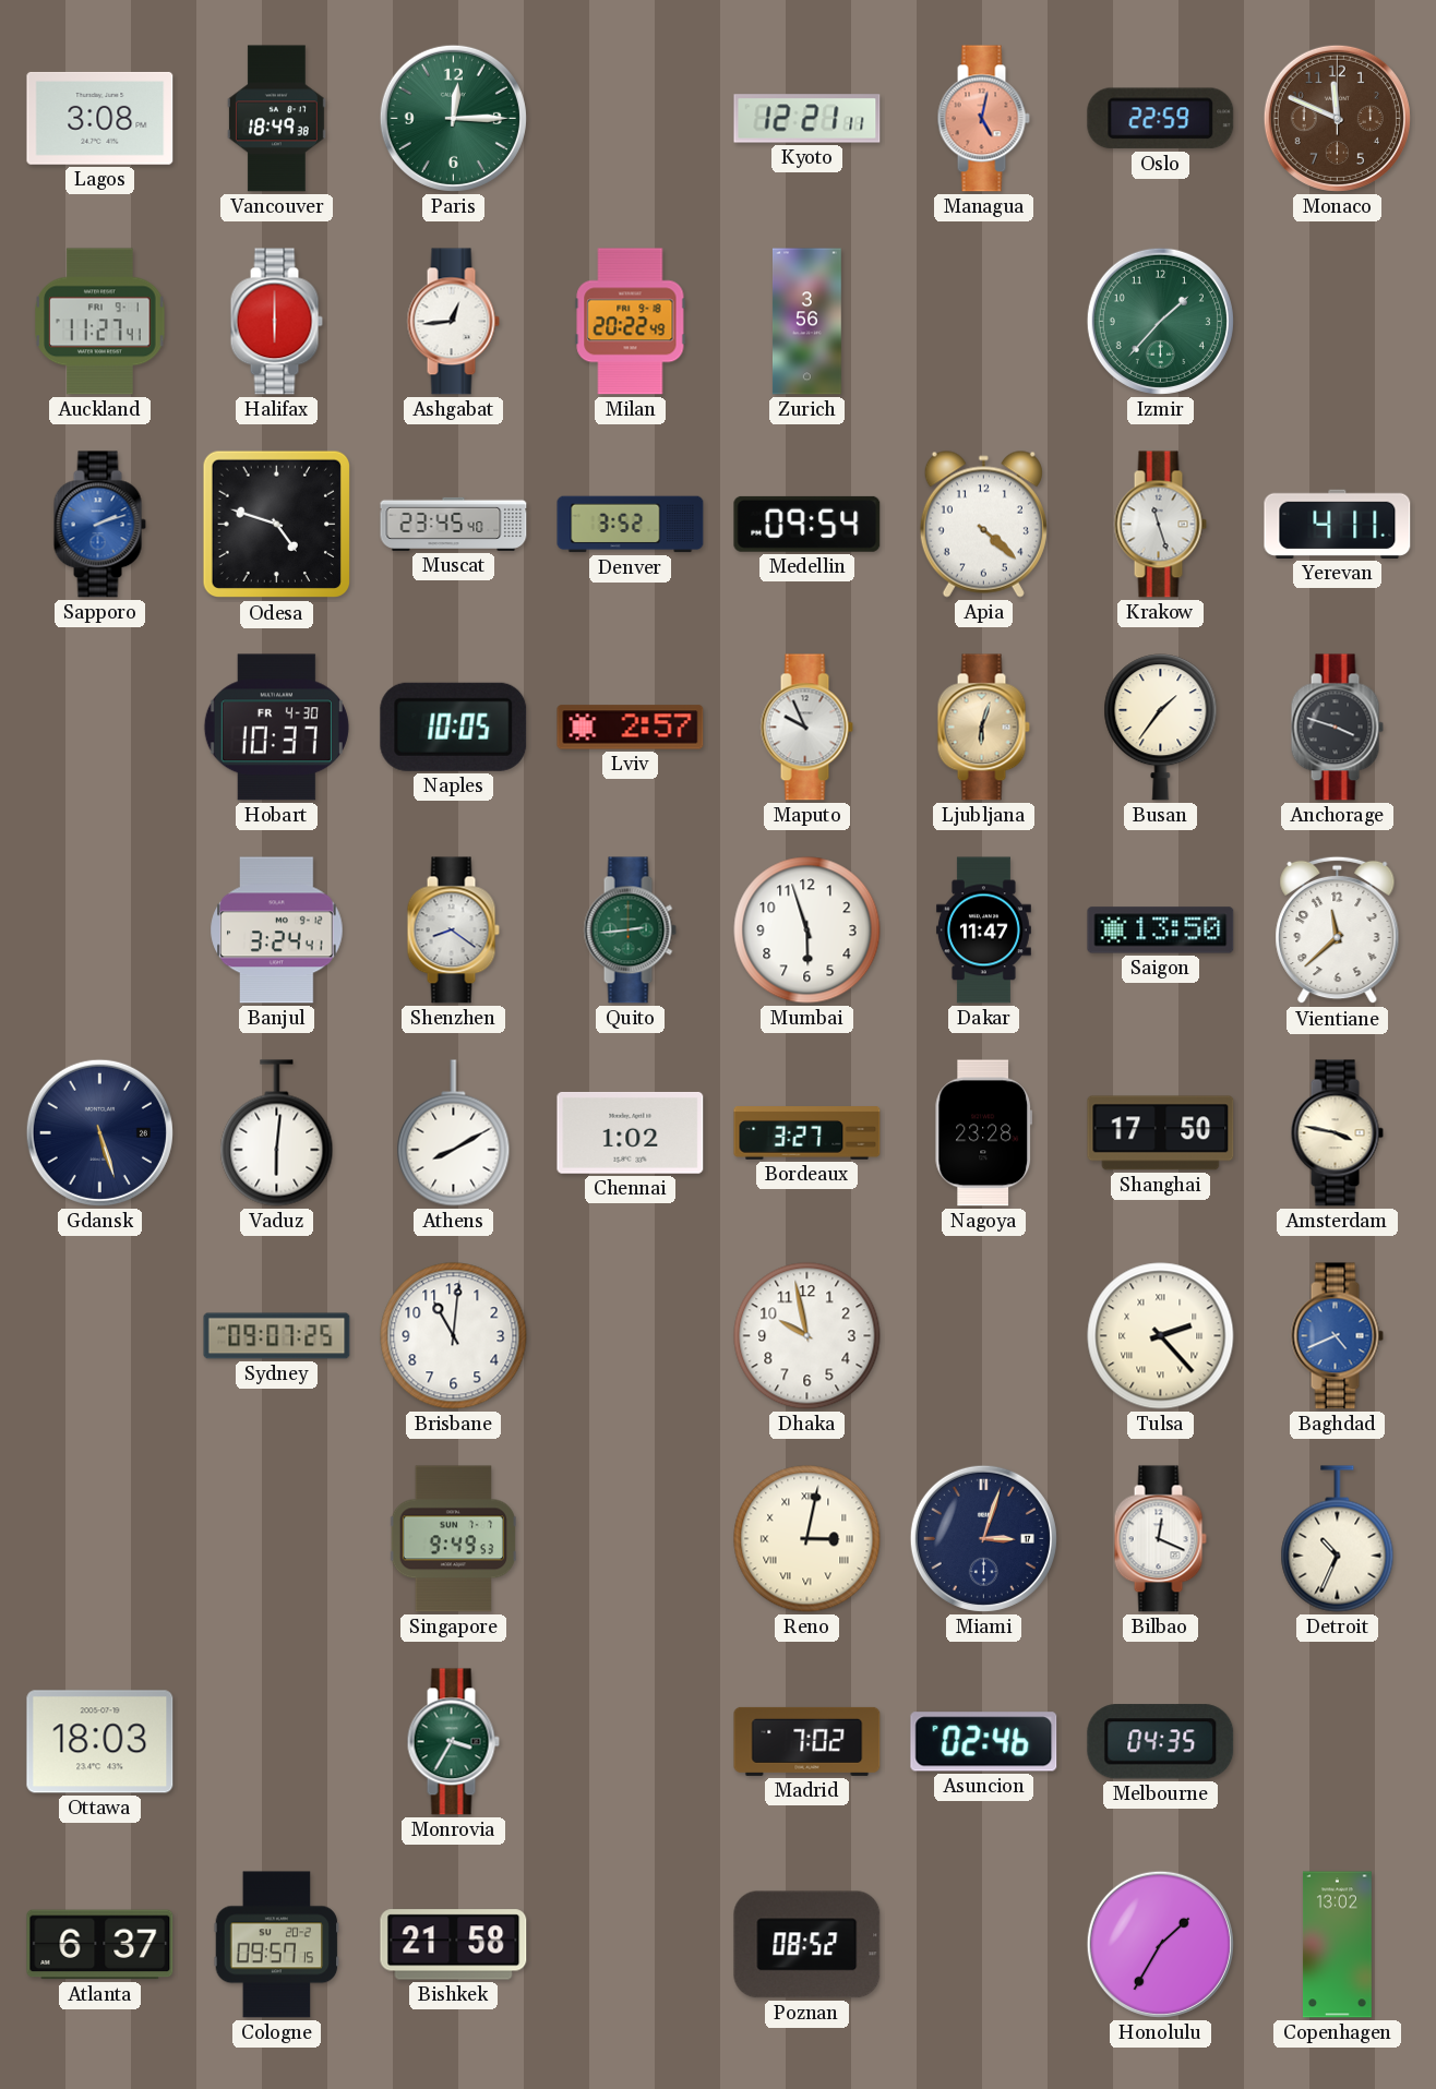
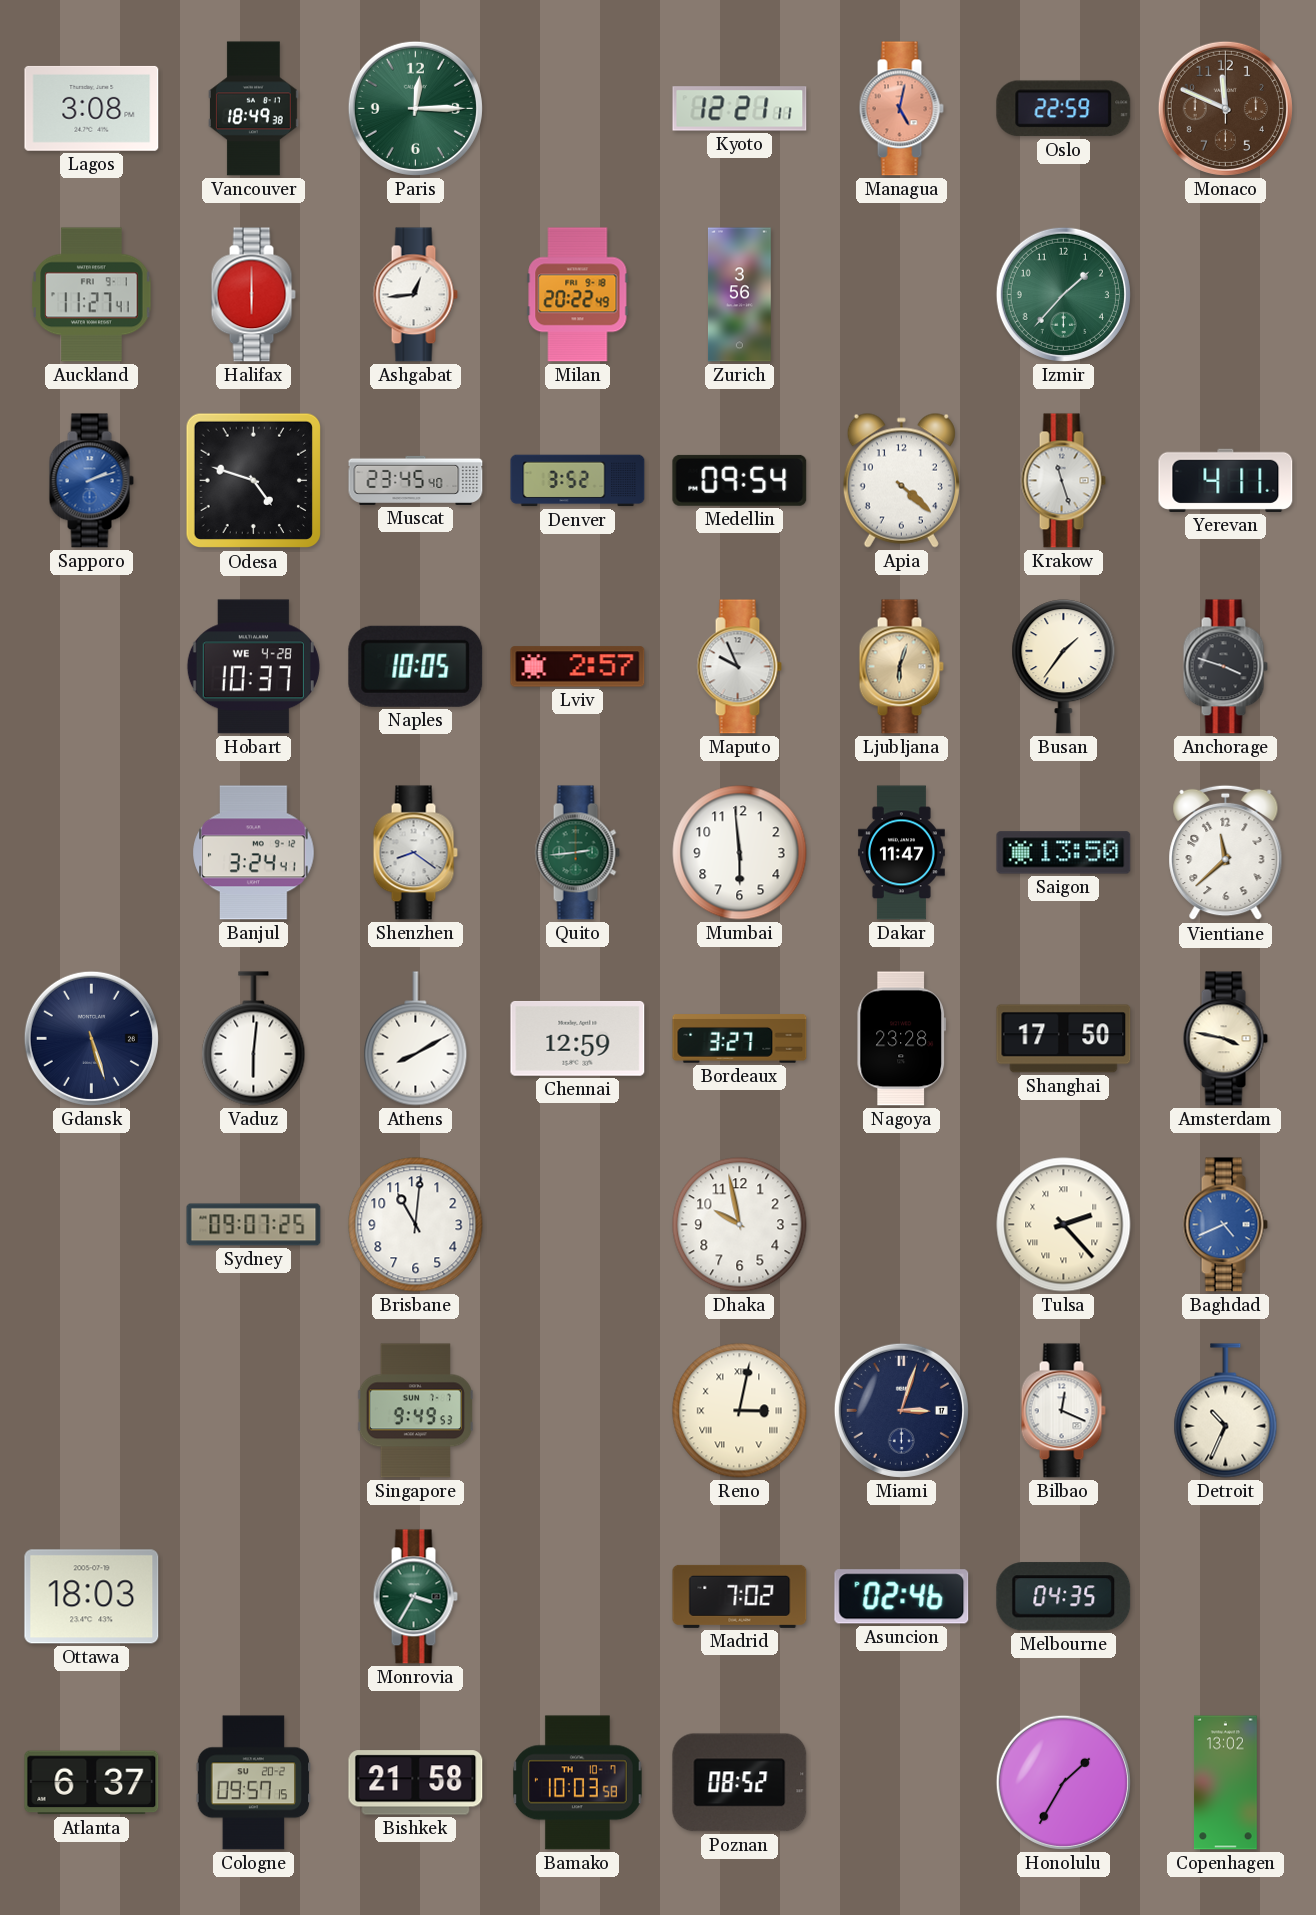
Hobart date: FR 4-30 -> WE 4-28
Mumbai: 5:57 -> 5:59
Chennai: 1:02 -> 12:59
Bamako: none -> 10:03
